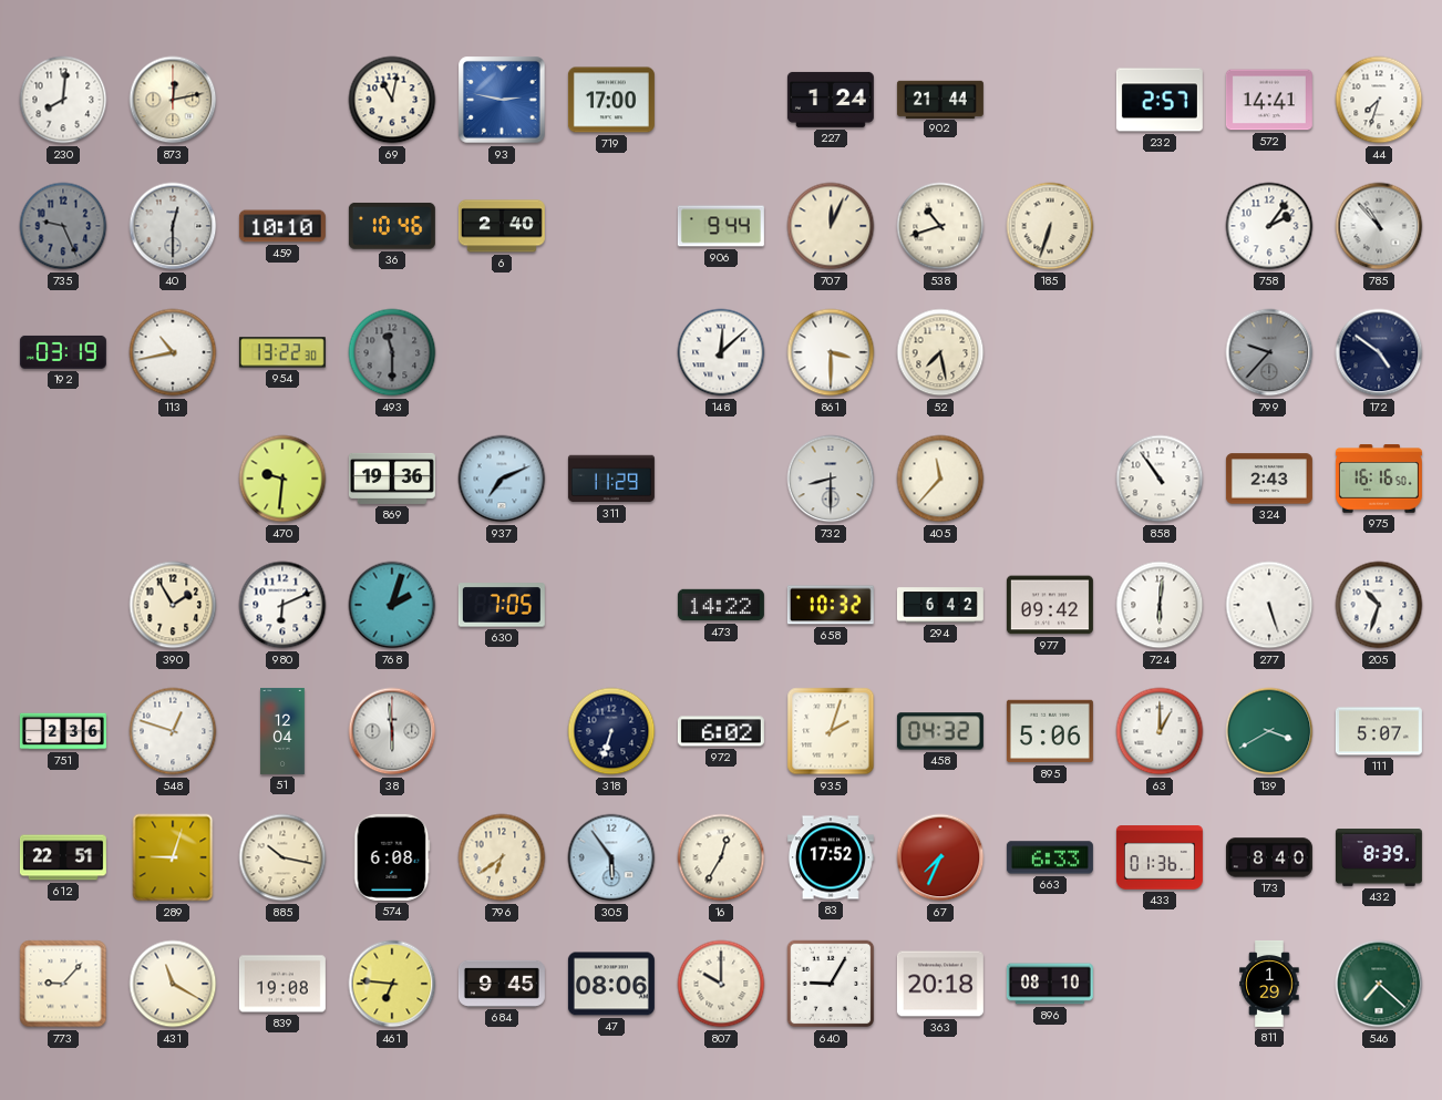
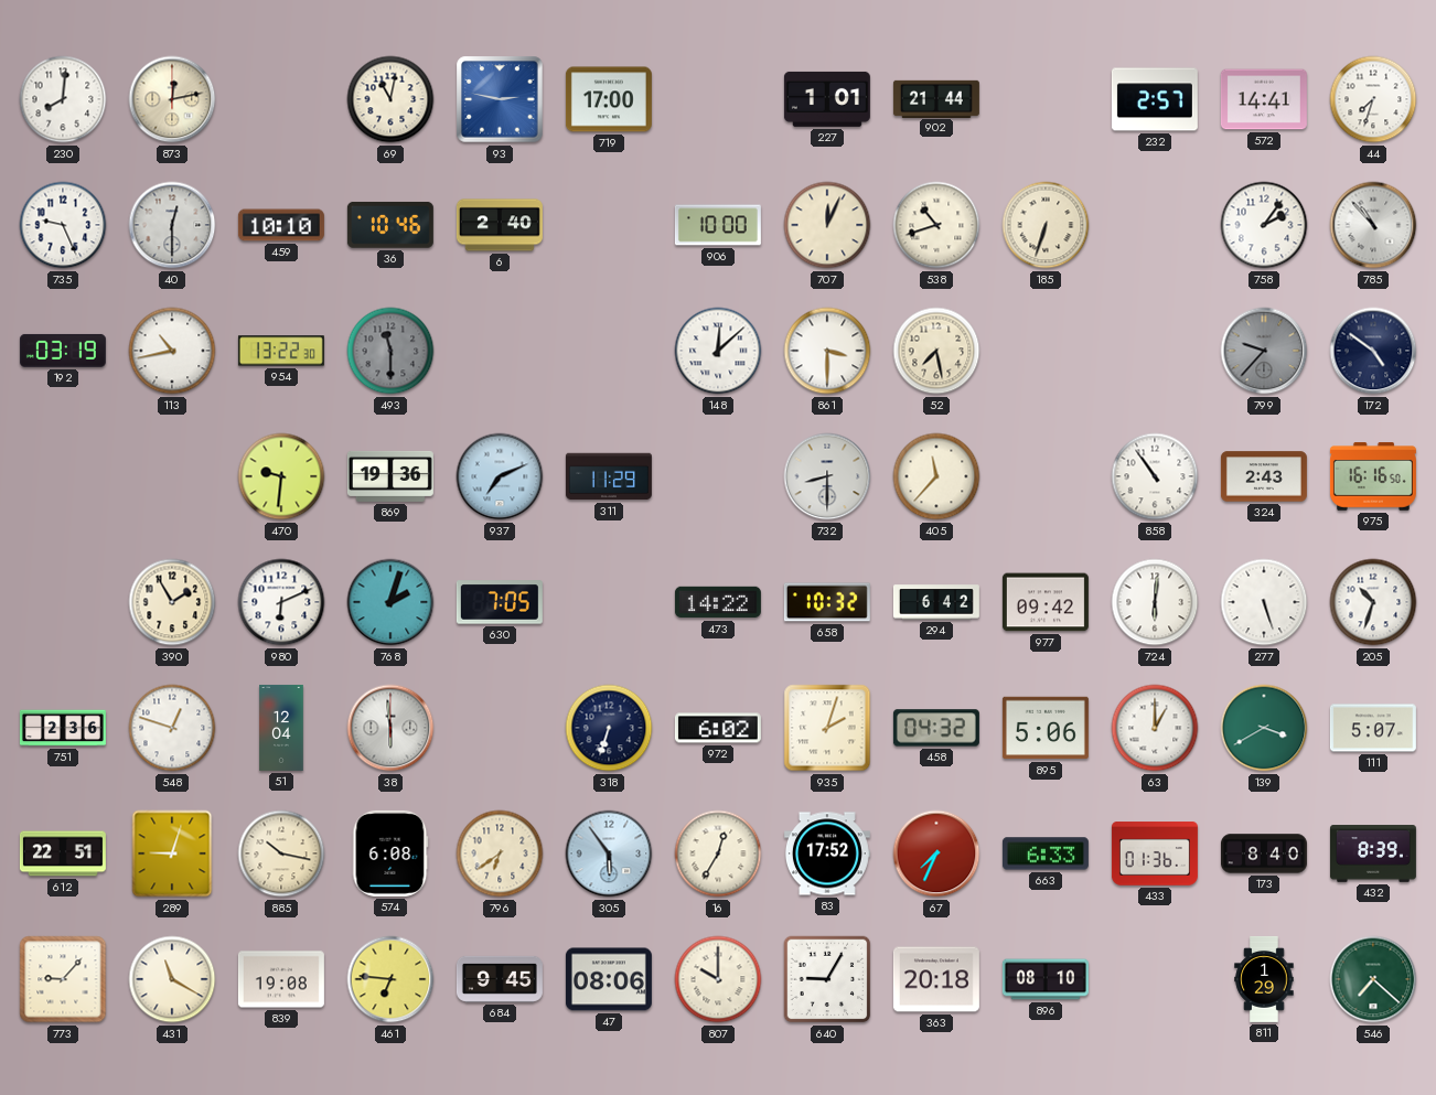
227: 1:24 -> 1:01
735 dial: grey -> white
906: 9:44 -> 10:00
